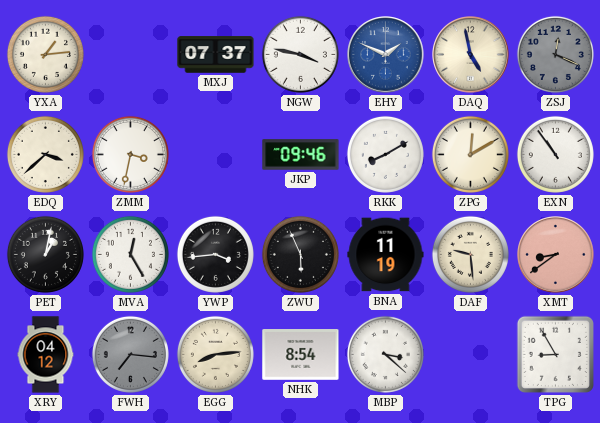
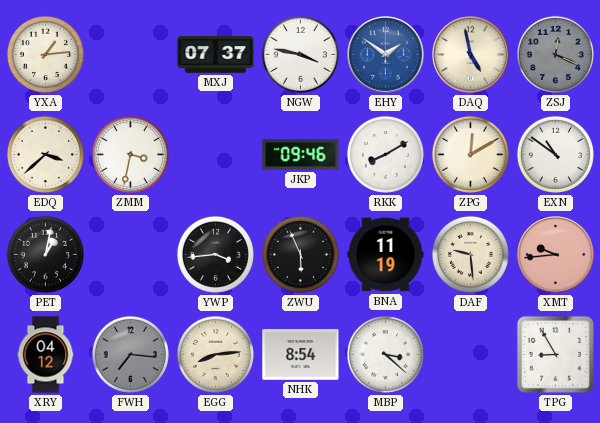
EHY: 1:49 -> 1:51
EXN: 10:54 -> 10:51
MVA: 12:25 -> none
XMT: 8:39 -> 9:44
